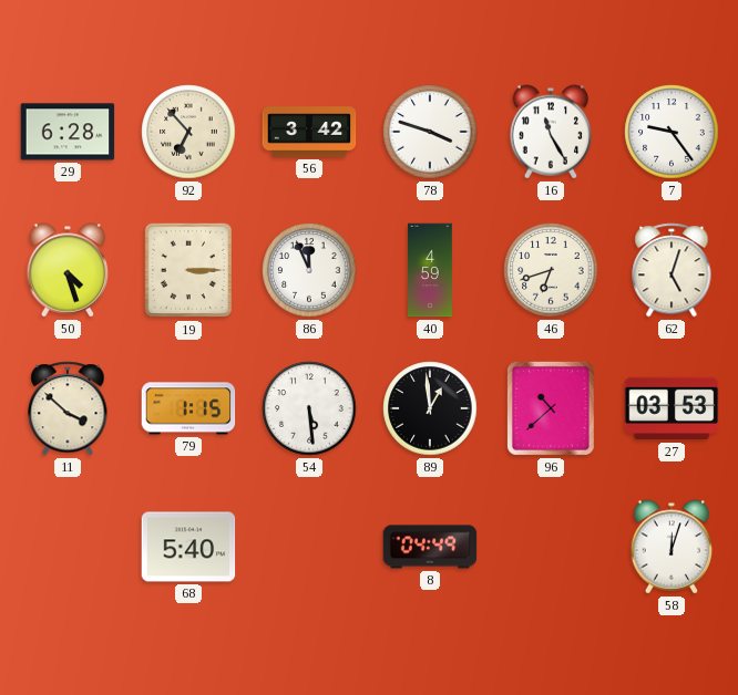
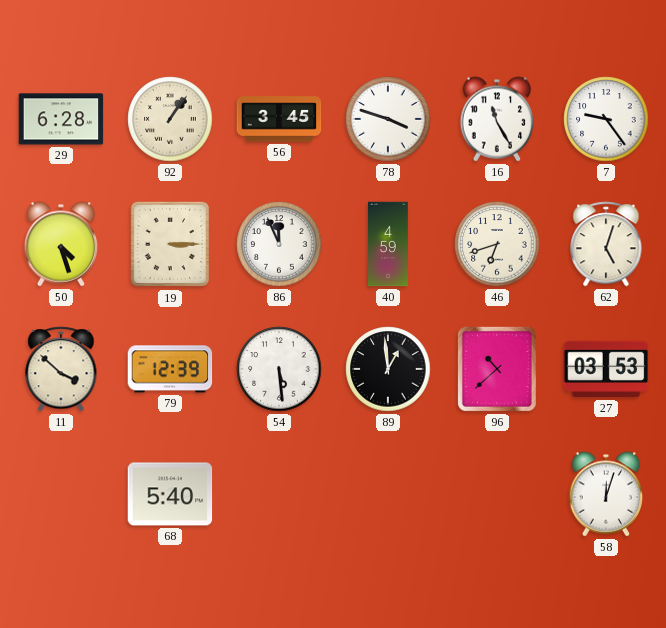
92: 6:53 -> 1:06
56: 3:42 -> 3:45
79: 1:15 -> 12:39
8: 04:49 -> none
